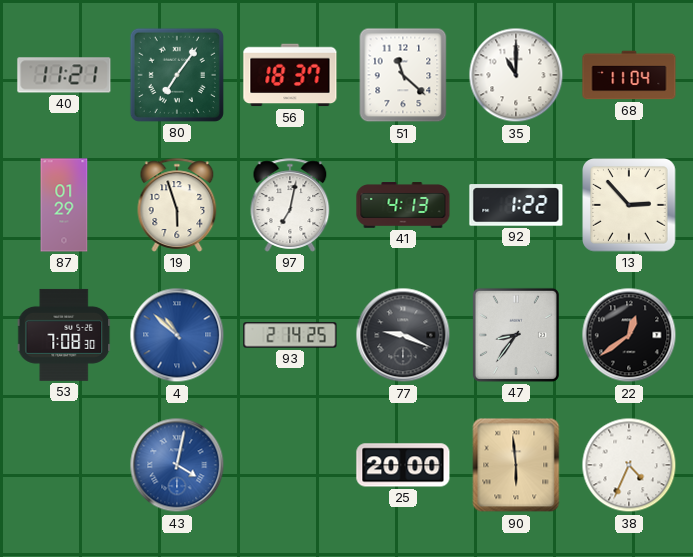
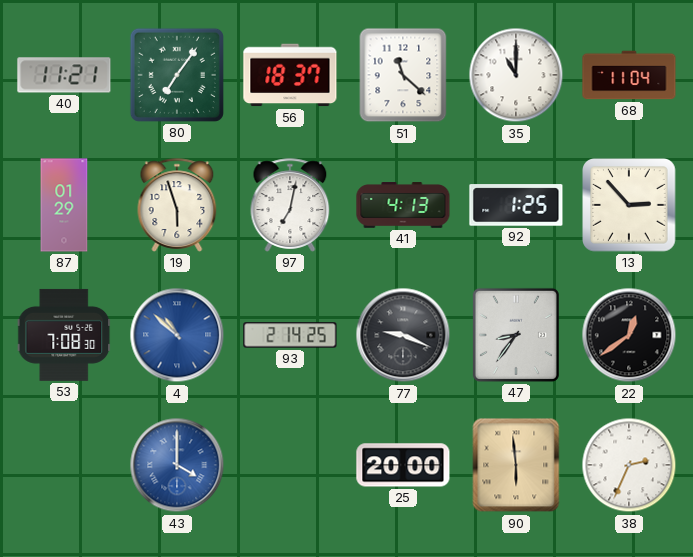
92: 1:22 -> 1:25
43: 4:02 -> 4:00
38: 4:34 -> 2:34
